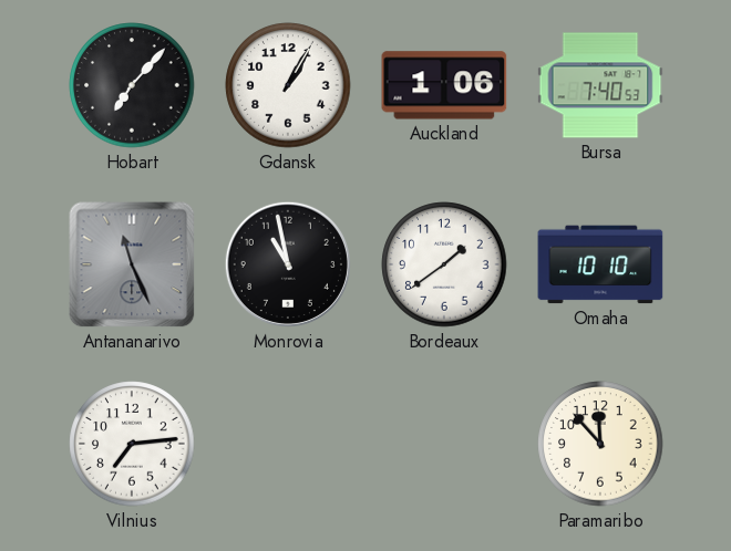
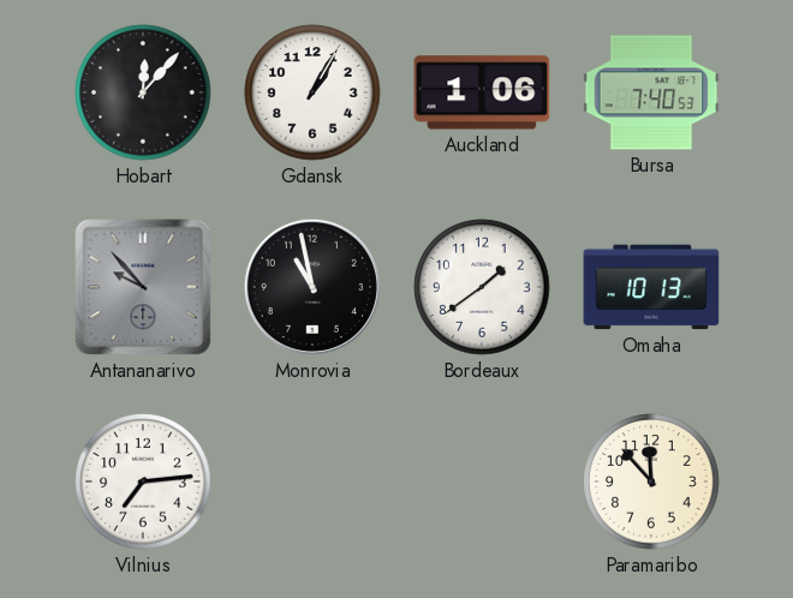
Hobart: 7:07 -> 12:07
Antananarivo: 11:26 -> 9:53
Omaha: 10:10 -> 10:13
